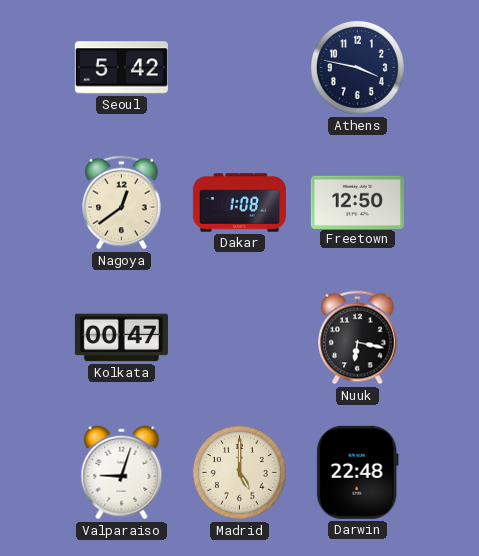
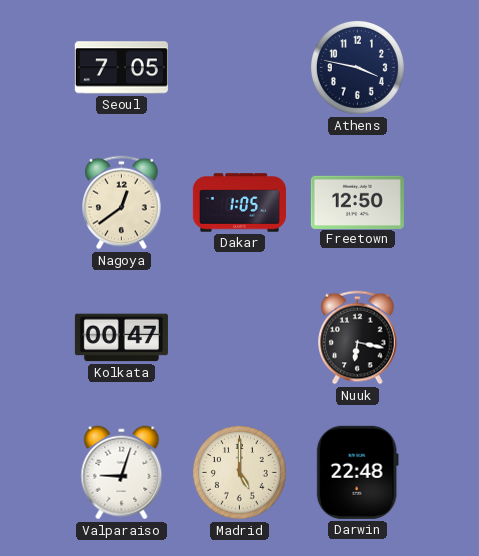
Seoul: 5:42 -> 7:05
Dakar: 1:08 -> 1:05
